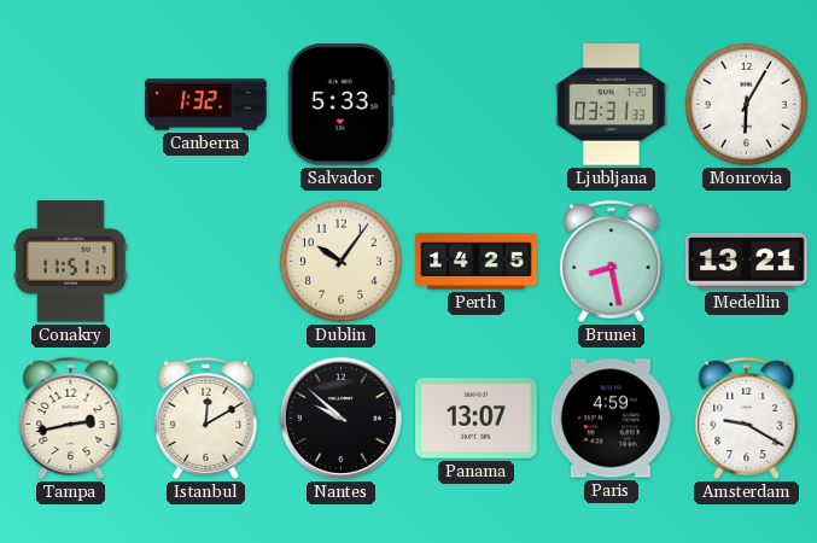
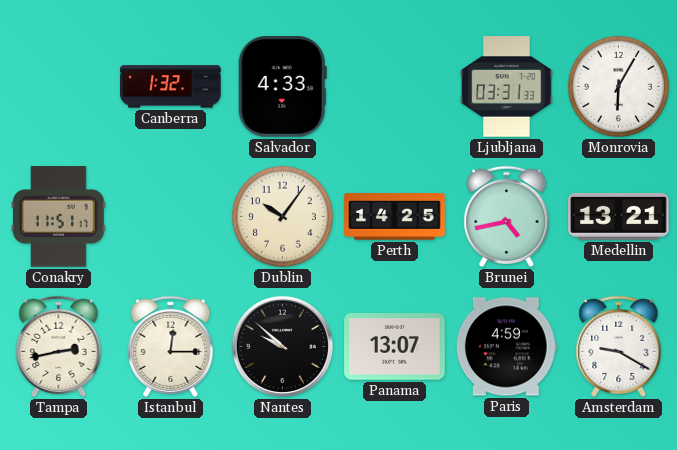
Salvador: 5:33 -> 4:33
Brunei: 8:28 -> 4:43
Istanbul: 12:10 -> 12:15
